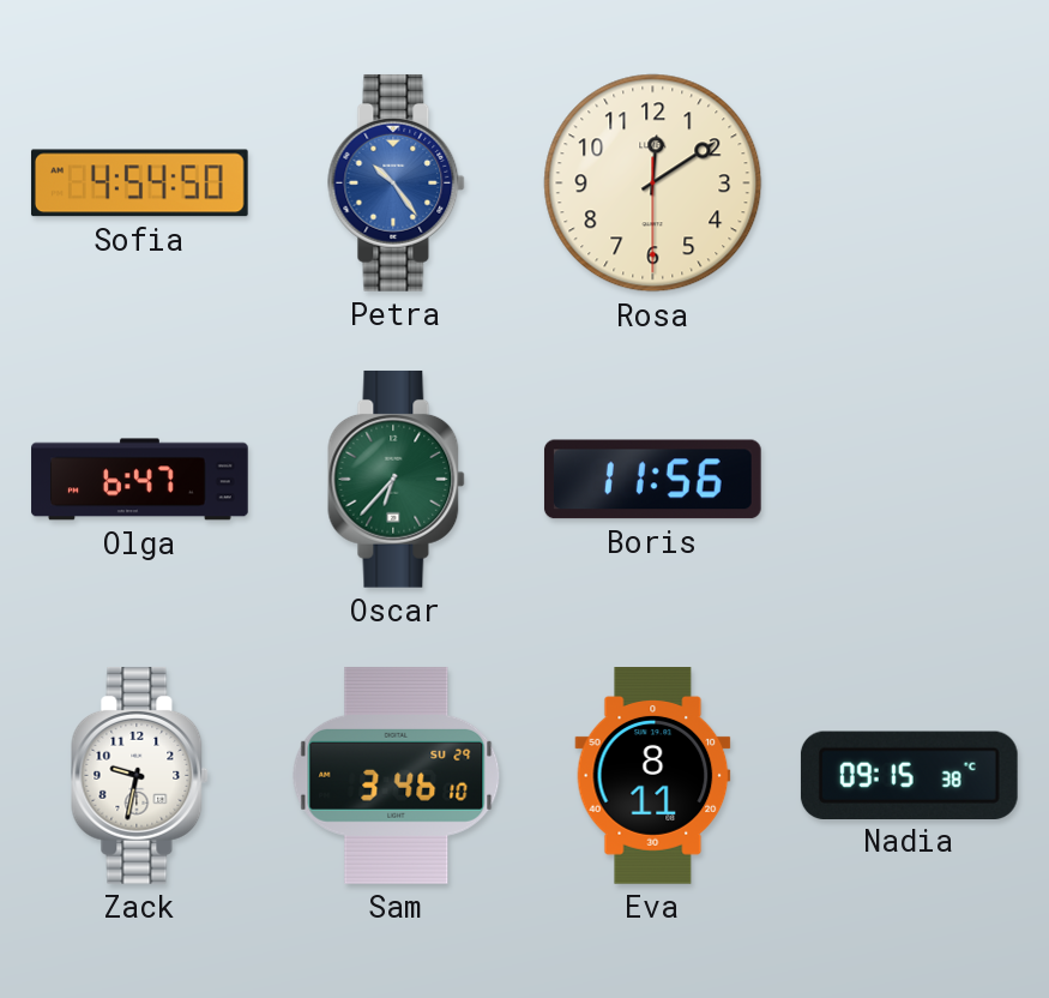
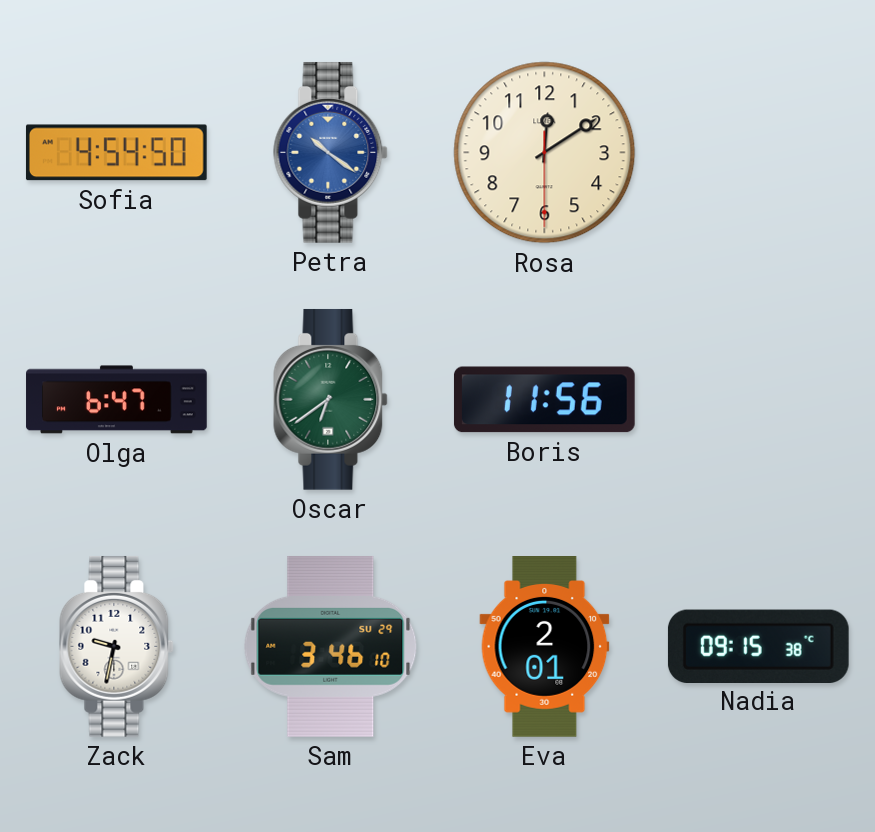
Petra: 10:24 -> 10:21
Oscar: 6:37 -> 6:39
Eva: 8:11 -> 2:01
